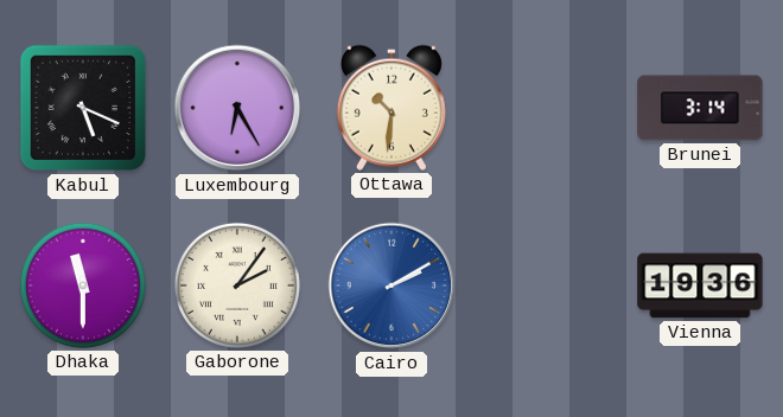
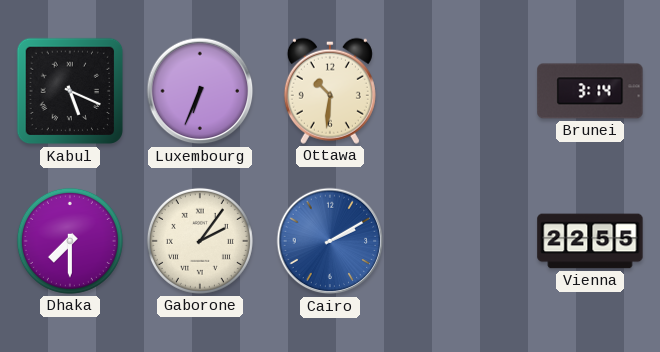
Luxembourg: 6:25 -> 6:34
Dhaka: 11:30 -> 7:30
Vienna: 19:36 -> 22:55
